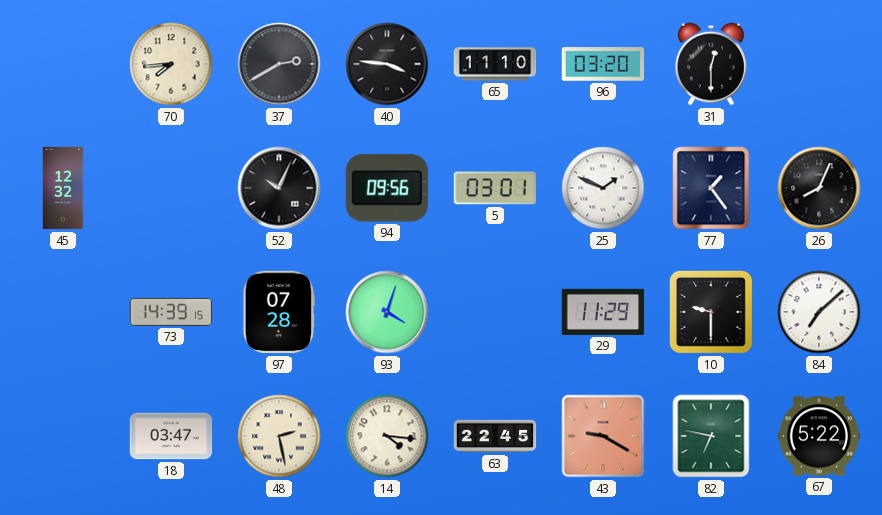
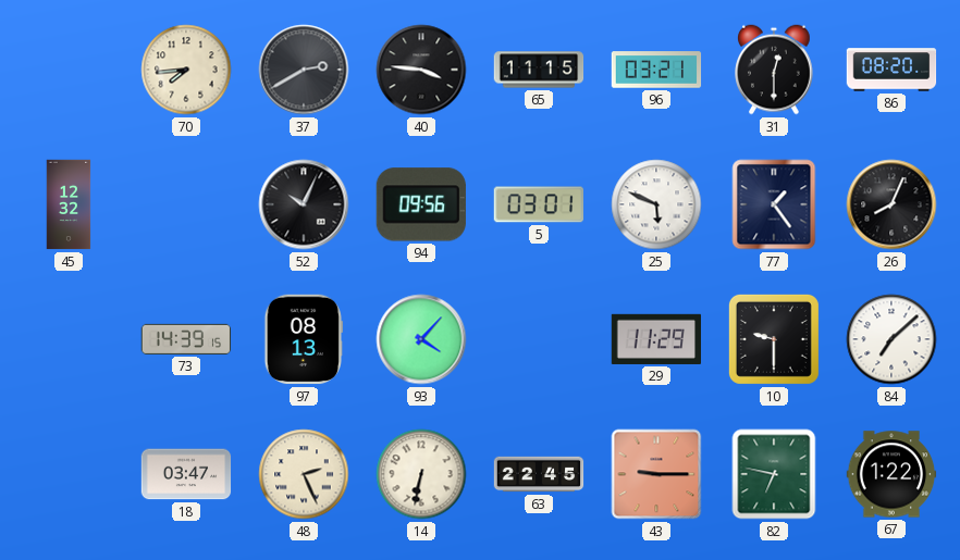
65: 11:10 -> 11:15
96: 03:20 -> 03:21
86: none -> 08:20
25: 1:49 -> 5:49
97: 07:28 -> 08:13
93: 4:03 -> 4:07
48: 2:28 -> 2:26
14: 4:16 -> 6:32
43: 9:20 -> 9:15
67: 5:22 -> 1:22
